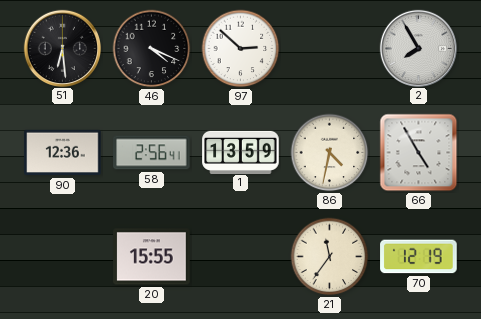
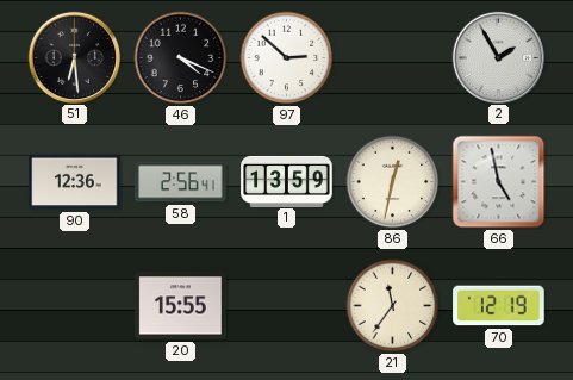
2: 7:55 -> 1:55
86: 4:32 -> 12:32
66: 4:55 -> 4:58
